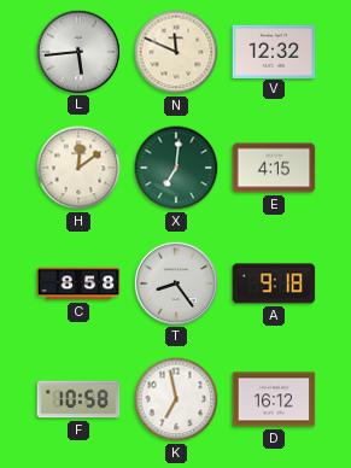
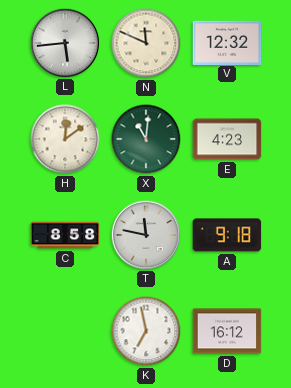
X: 7:01 -> 11:01
E: 4:15 -> 4:23
T: 8:24 -> 11:47
F: 10:58 -> none
